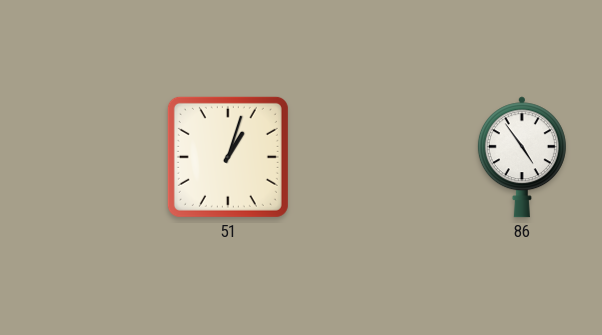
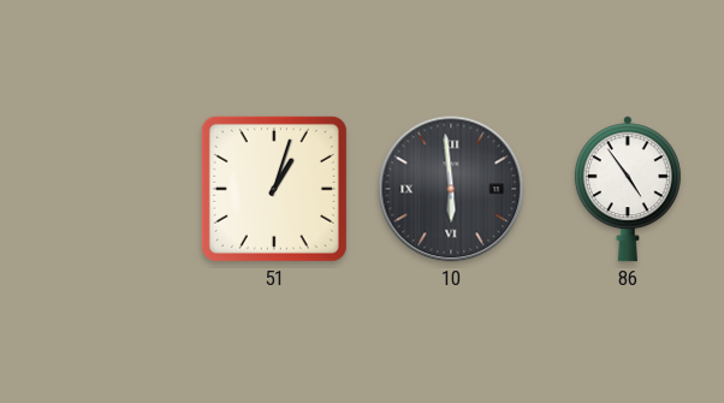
10: none -> 5:59
